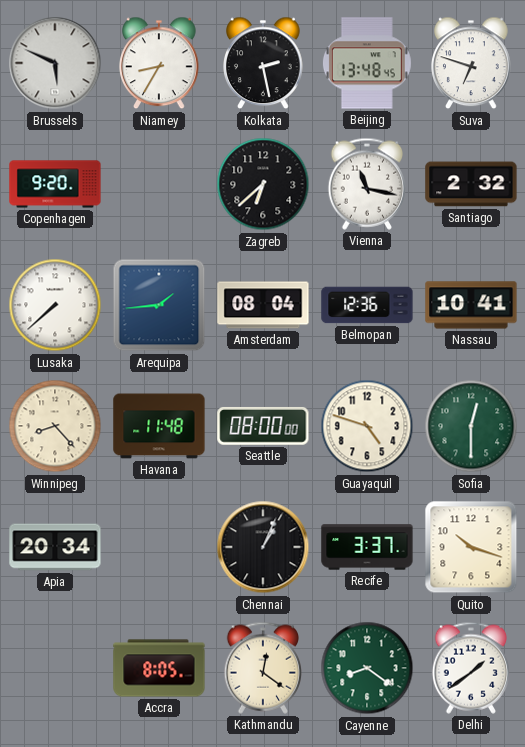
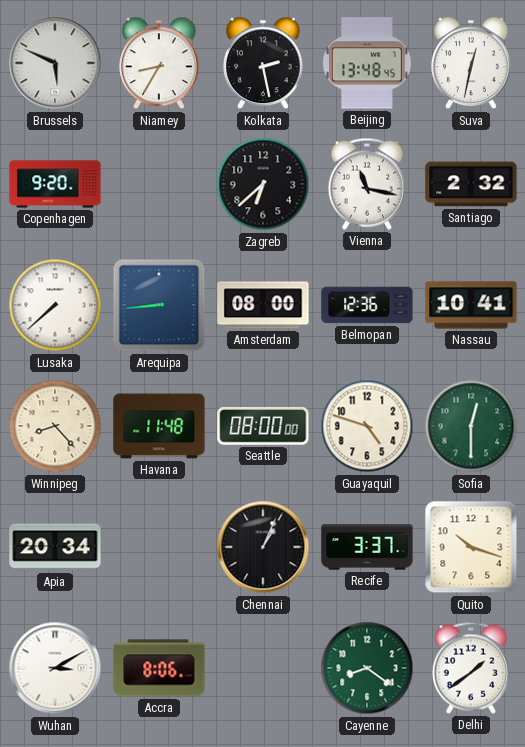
Suva: 6:48 -> 12:32
Arequipa: 1:44 -> 8:44
Amsterdam: 08:04 -> 08:00
Wuhan: none -> 3:10
Accra: 8:05 -> 8:06
Kathmandu: 12:21 -> none
